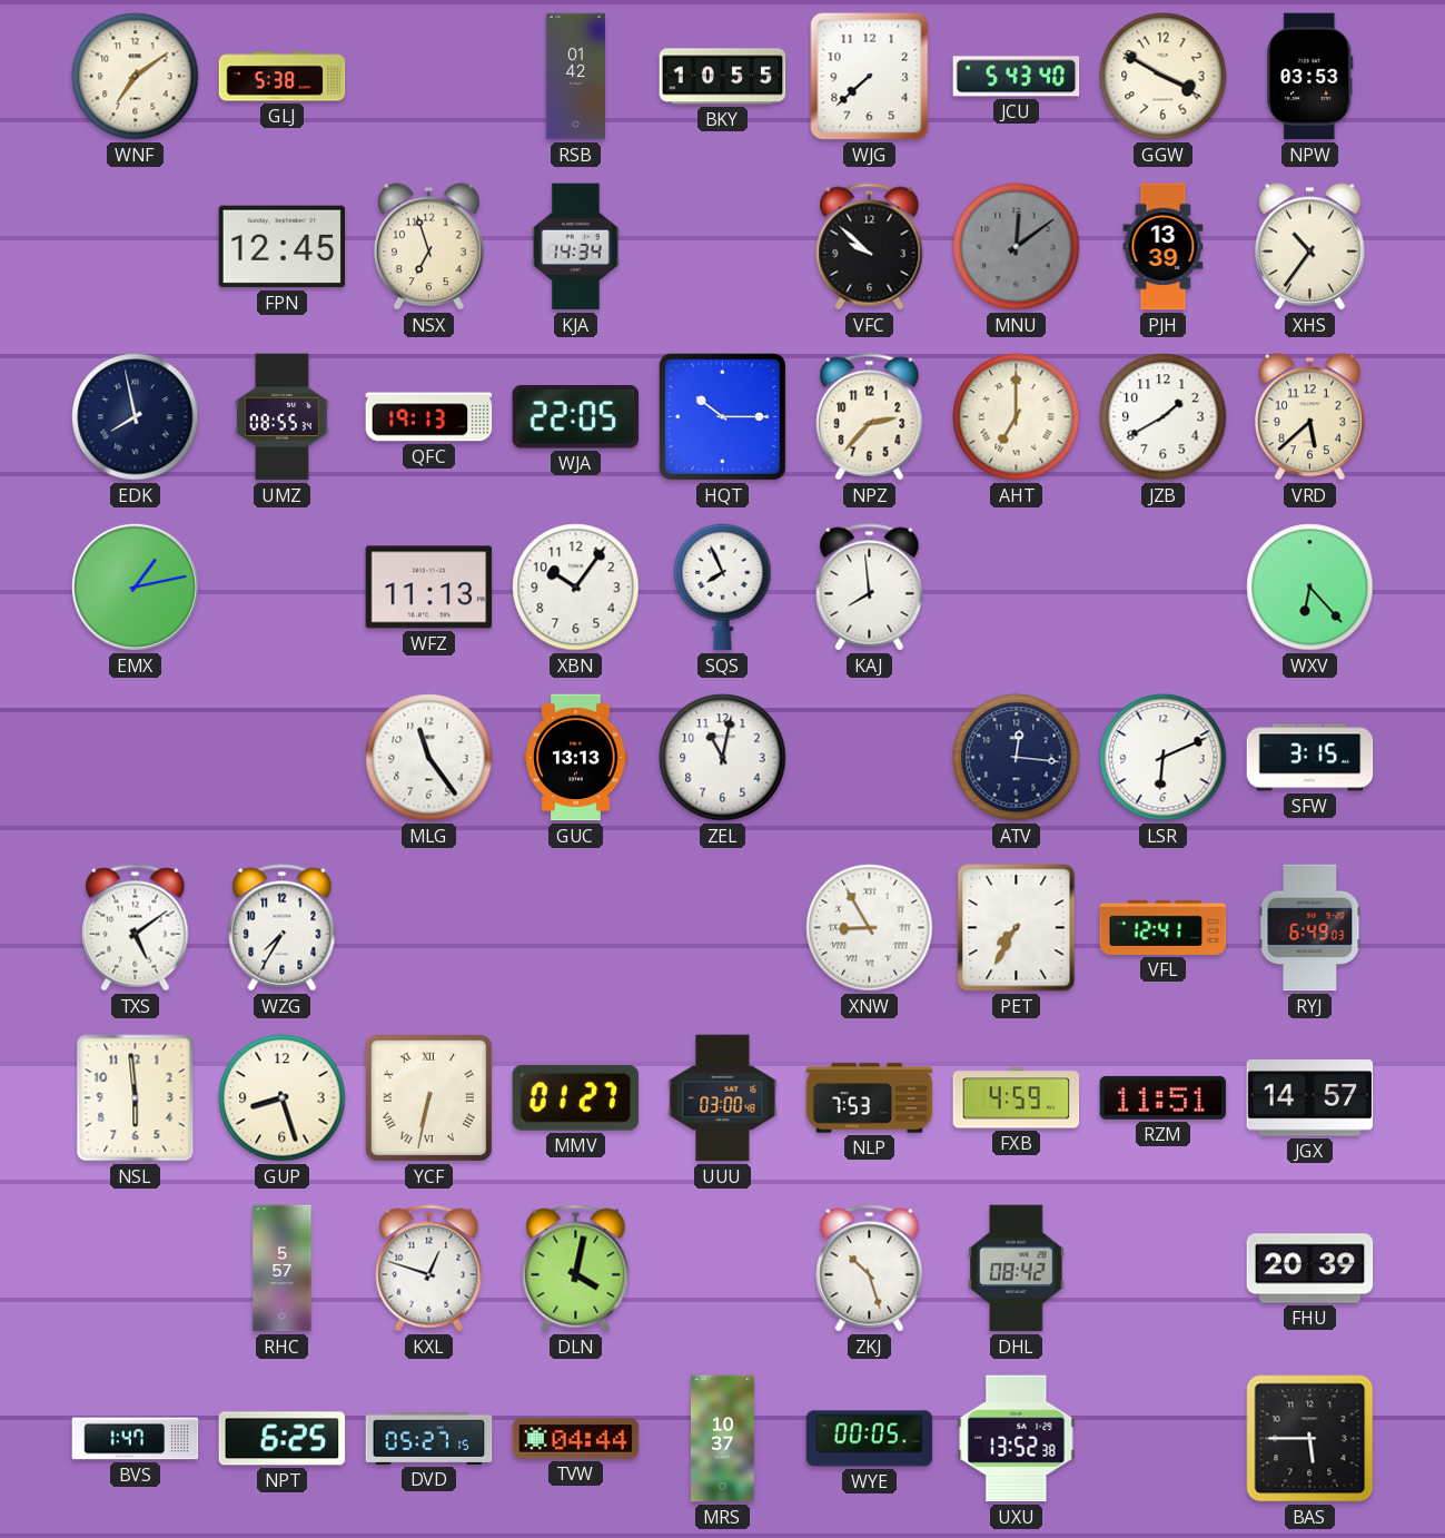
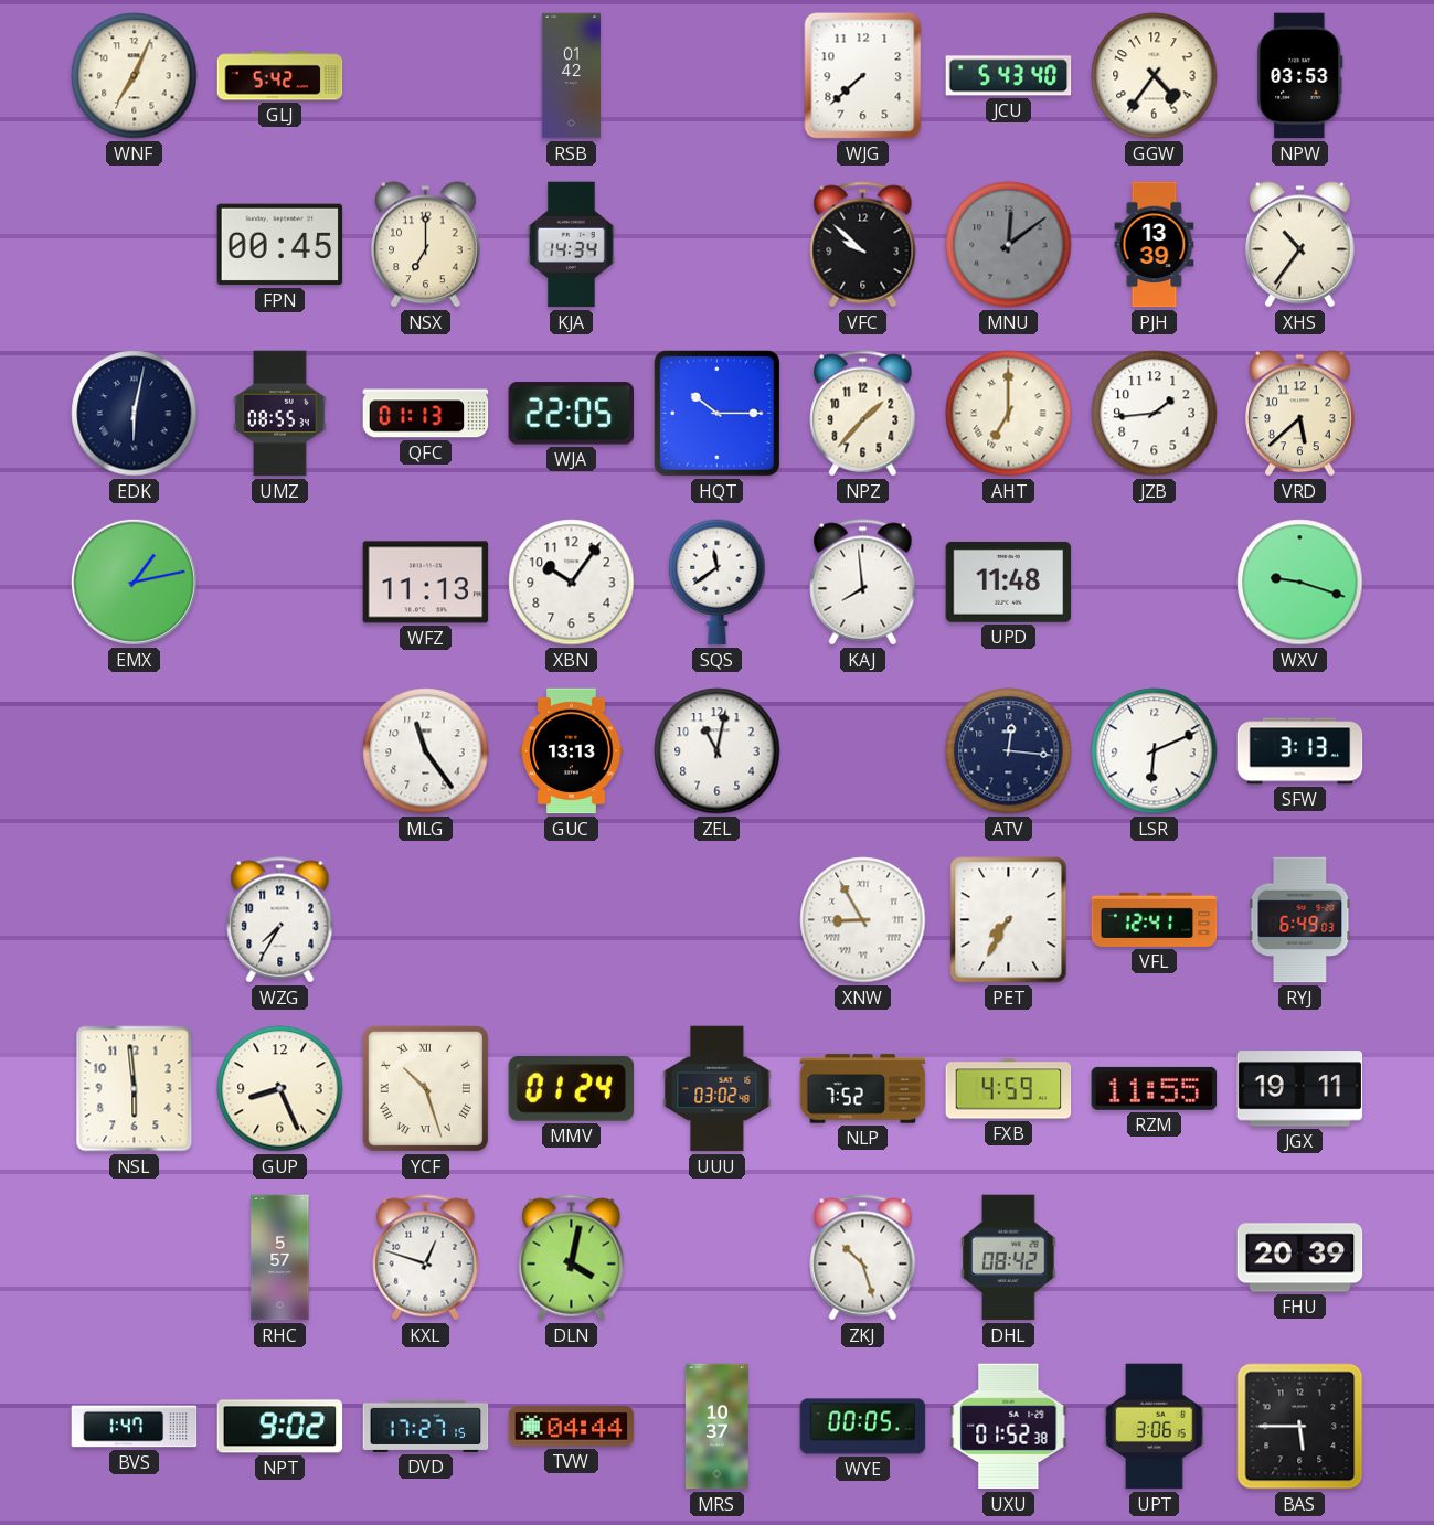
WNF: 7:09 -> 7:04
GLJ: 5:38 -> 5:42
BKY: 10:55 -> none
GGW: 3:50 -> 4:36
FPN: 12:45 -> 00:45
NSX: 6:57 -> 7:00
EDK: 7:58 -> 6:02
QFC: 19:13 -> 01:13
NPZ: 2:37 -> 1:37
JZB: 1:40 -> 1:44
SQS: 7:56 -> 11:39
UPD: none -> 11:48
WXV: 6:23 -> 9:18
SFW: 3:15 -> 3:13
TXS: 5:09 -> none
GUP: 8:27 -> 8:26
YCF: 6:32 -> 10:27
MMV: 01:27 -> 01:24
UUU: 03:00 -> 03:02
NLP: 7:53 -> 7:52
RZM: 11:51 -> 11:55
JGX: 14:57 -> 19:11
NPT: 6:25 -> 9:02
DVD: 05:27 -> 17:27
UXU: 13:52 -> 01:52
UPT: none -> 3:06
